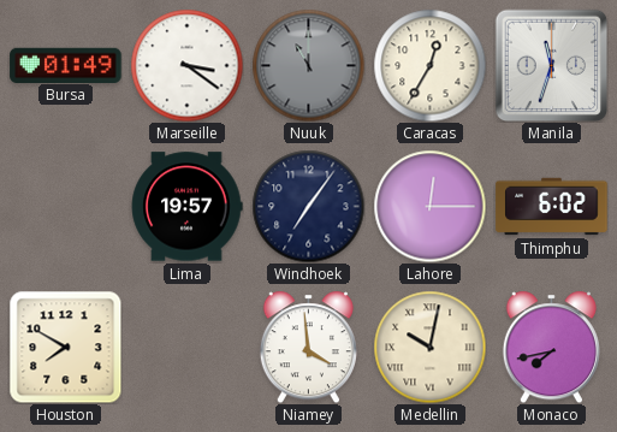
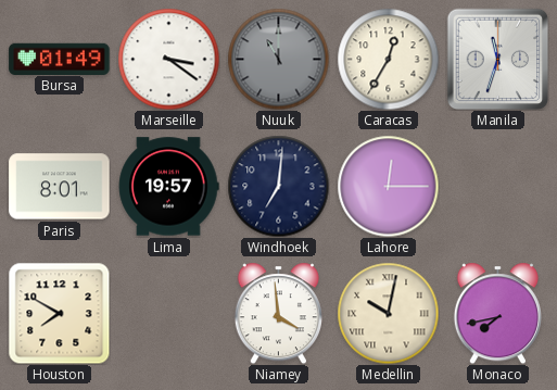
Paris: none -> 8:01
Windhoek: 7:06 -> 7:01
Thimphu: 6:02 -> none
